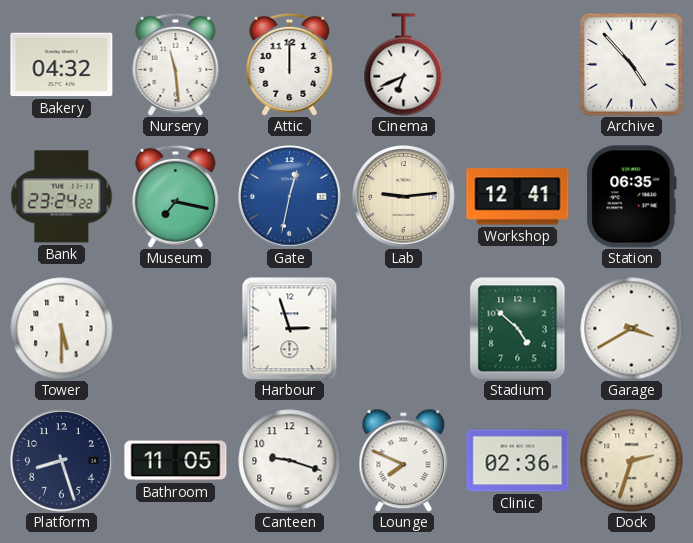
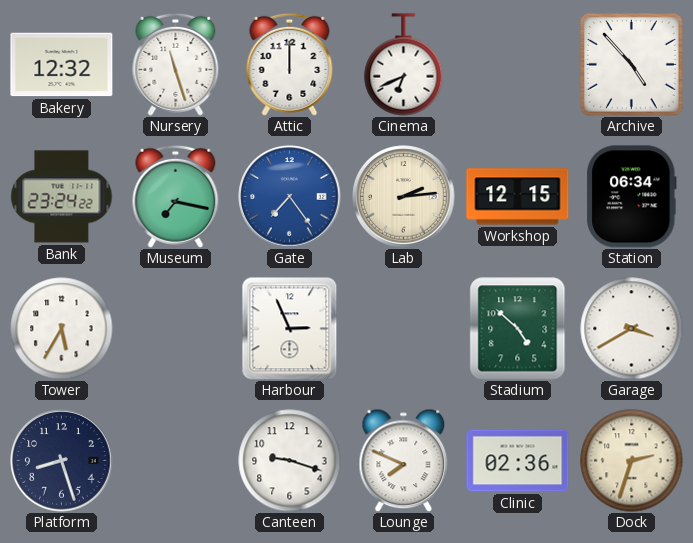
Bakery: 04:32 -> 12:32
Nursery: 11:29 -> 11:27
Gate: 12:32 -> 7:24
Lab: 9:14 -> 2:14
Workshop: 12:41 -> 12:15
Station: 06:35 -> 06:34
Tower: 5:30 -> 5:35
Harbour: 2:57 -> 2:56
Bathroom: 11:05 -> none
